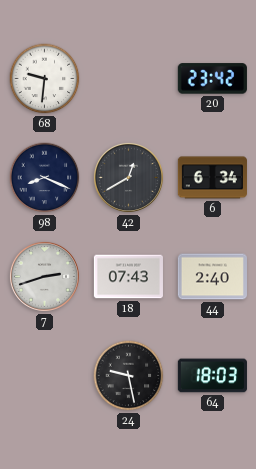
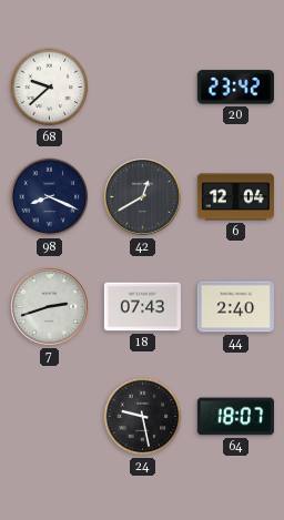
68: 9:31 -> 9:38
6: 6:34 -> 12:04
64: 18:03 -> 18:07
